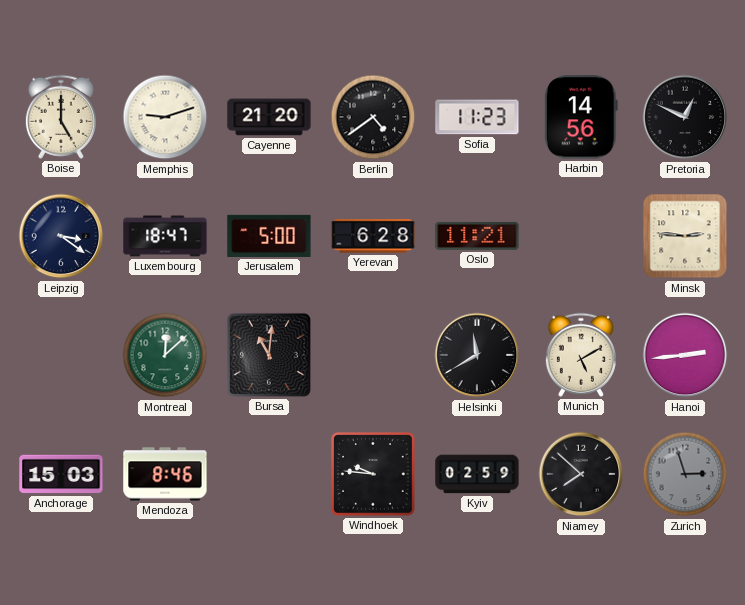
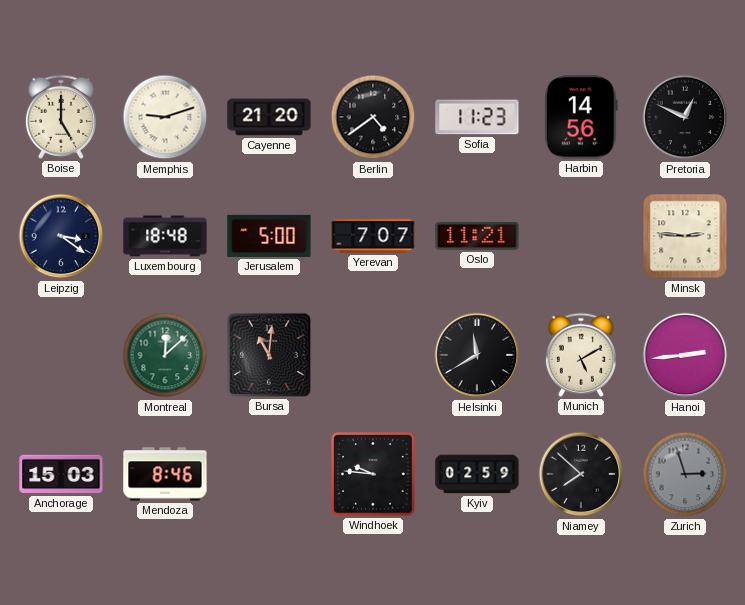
Luxembourg: 18:47 -> 18:48
Yerevan: 6:28 -> 7:07
